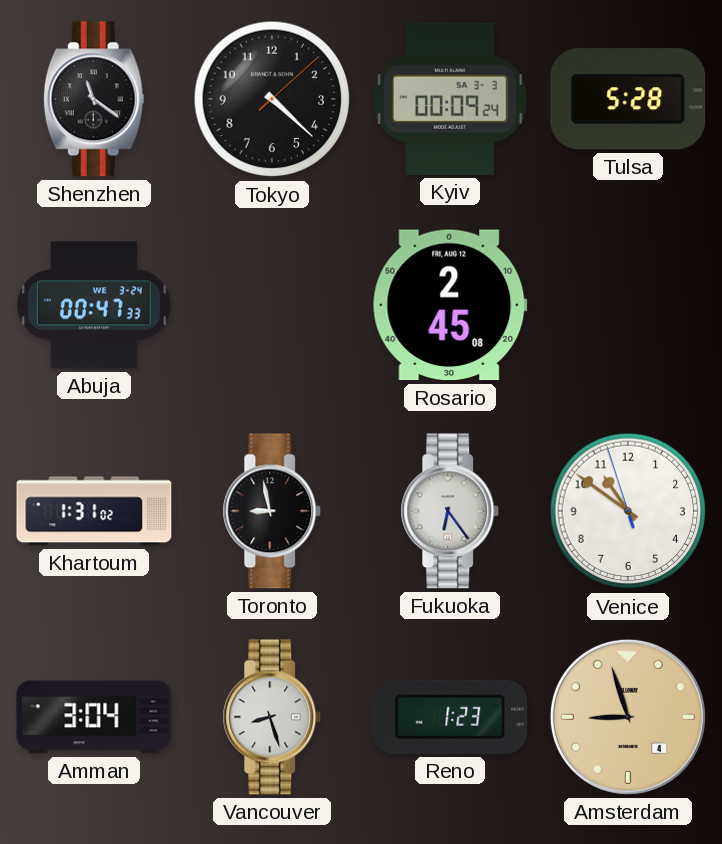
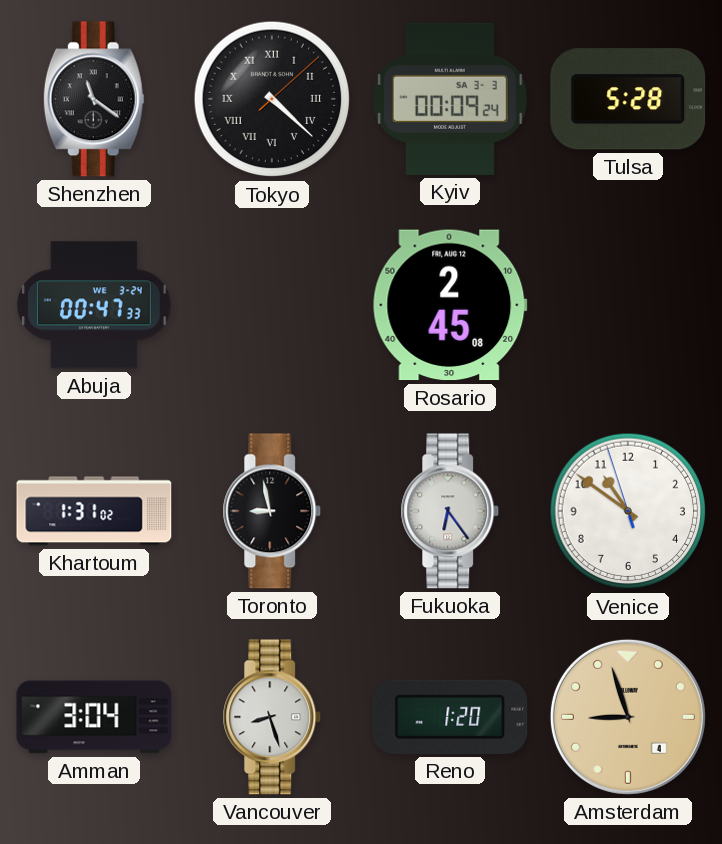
Tokyo numerals: Arabic -> Roman
Reno: 1:23 -> 1:20
